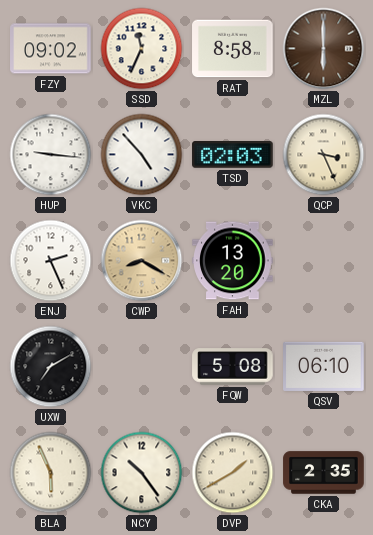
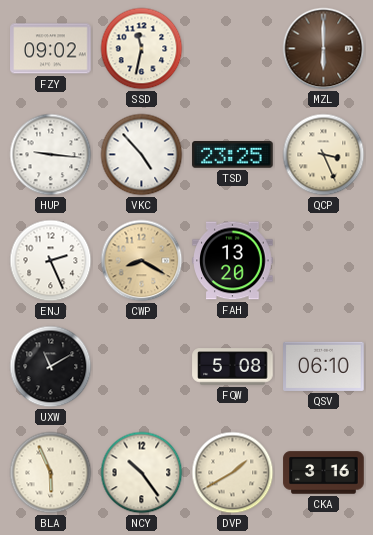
SSD: 11:34 -> 11:32
RAT: 8:58 -> none
TSD: 02:03 -> 23:25
UXW: 7:10 -> 11:10
CKA: 2:35 -> 3:16
